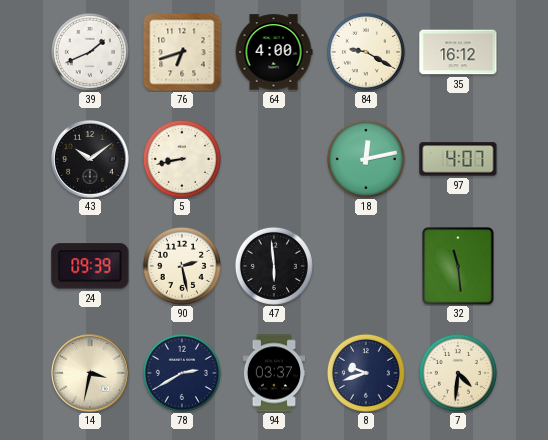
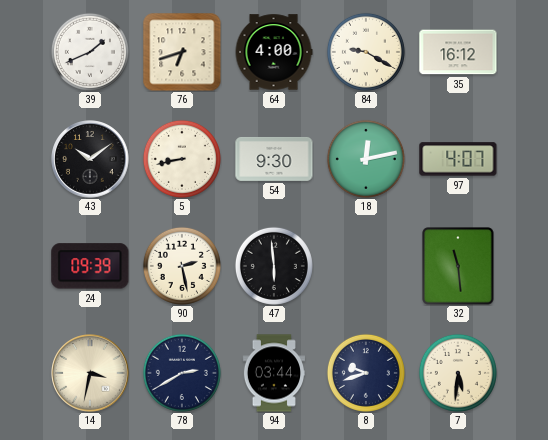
54: none -> 9:30
94: 03:37 -> 03:44
7: 4:31 -> 5:31
